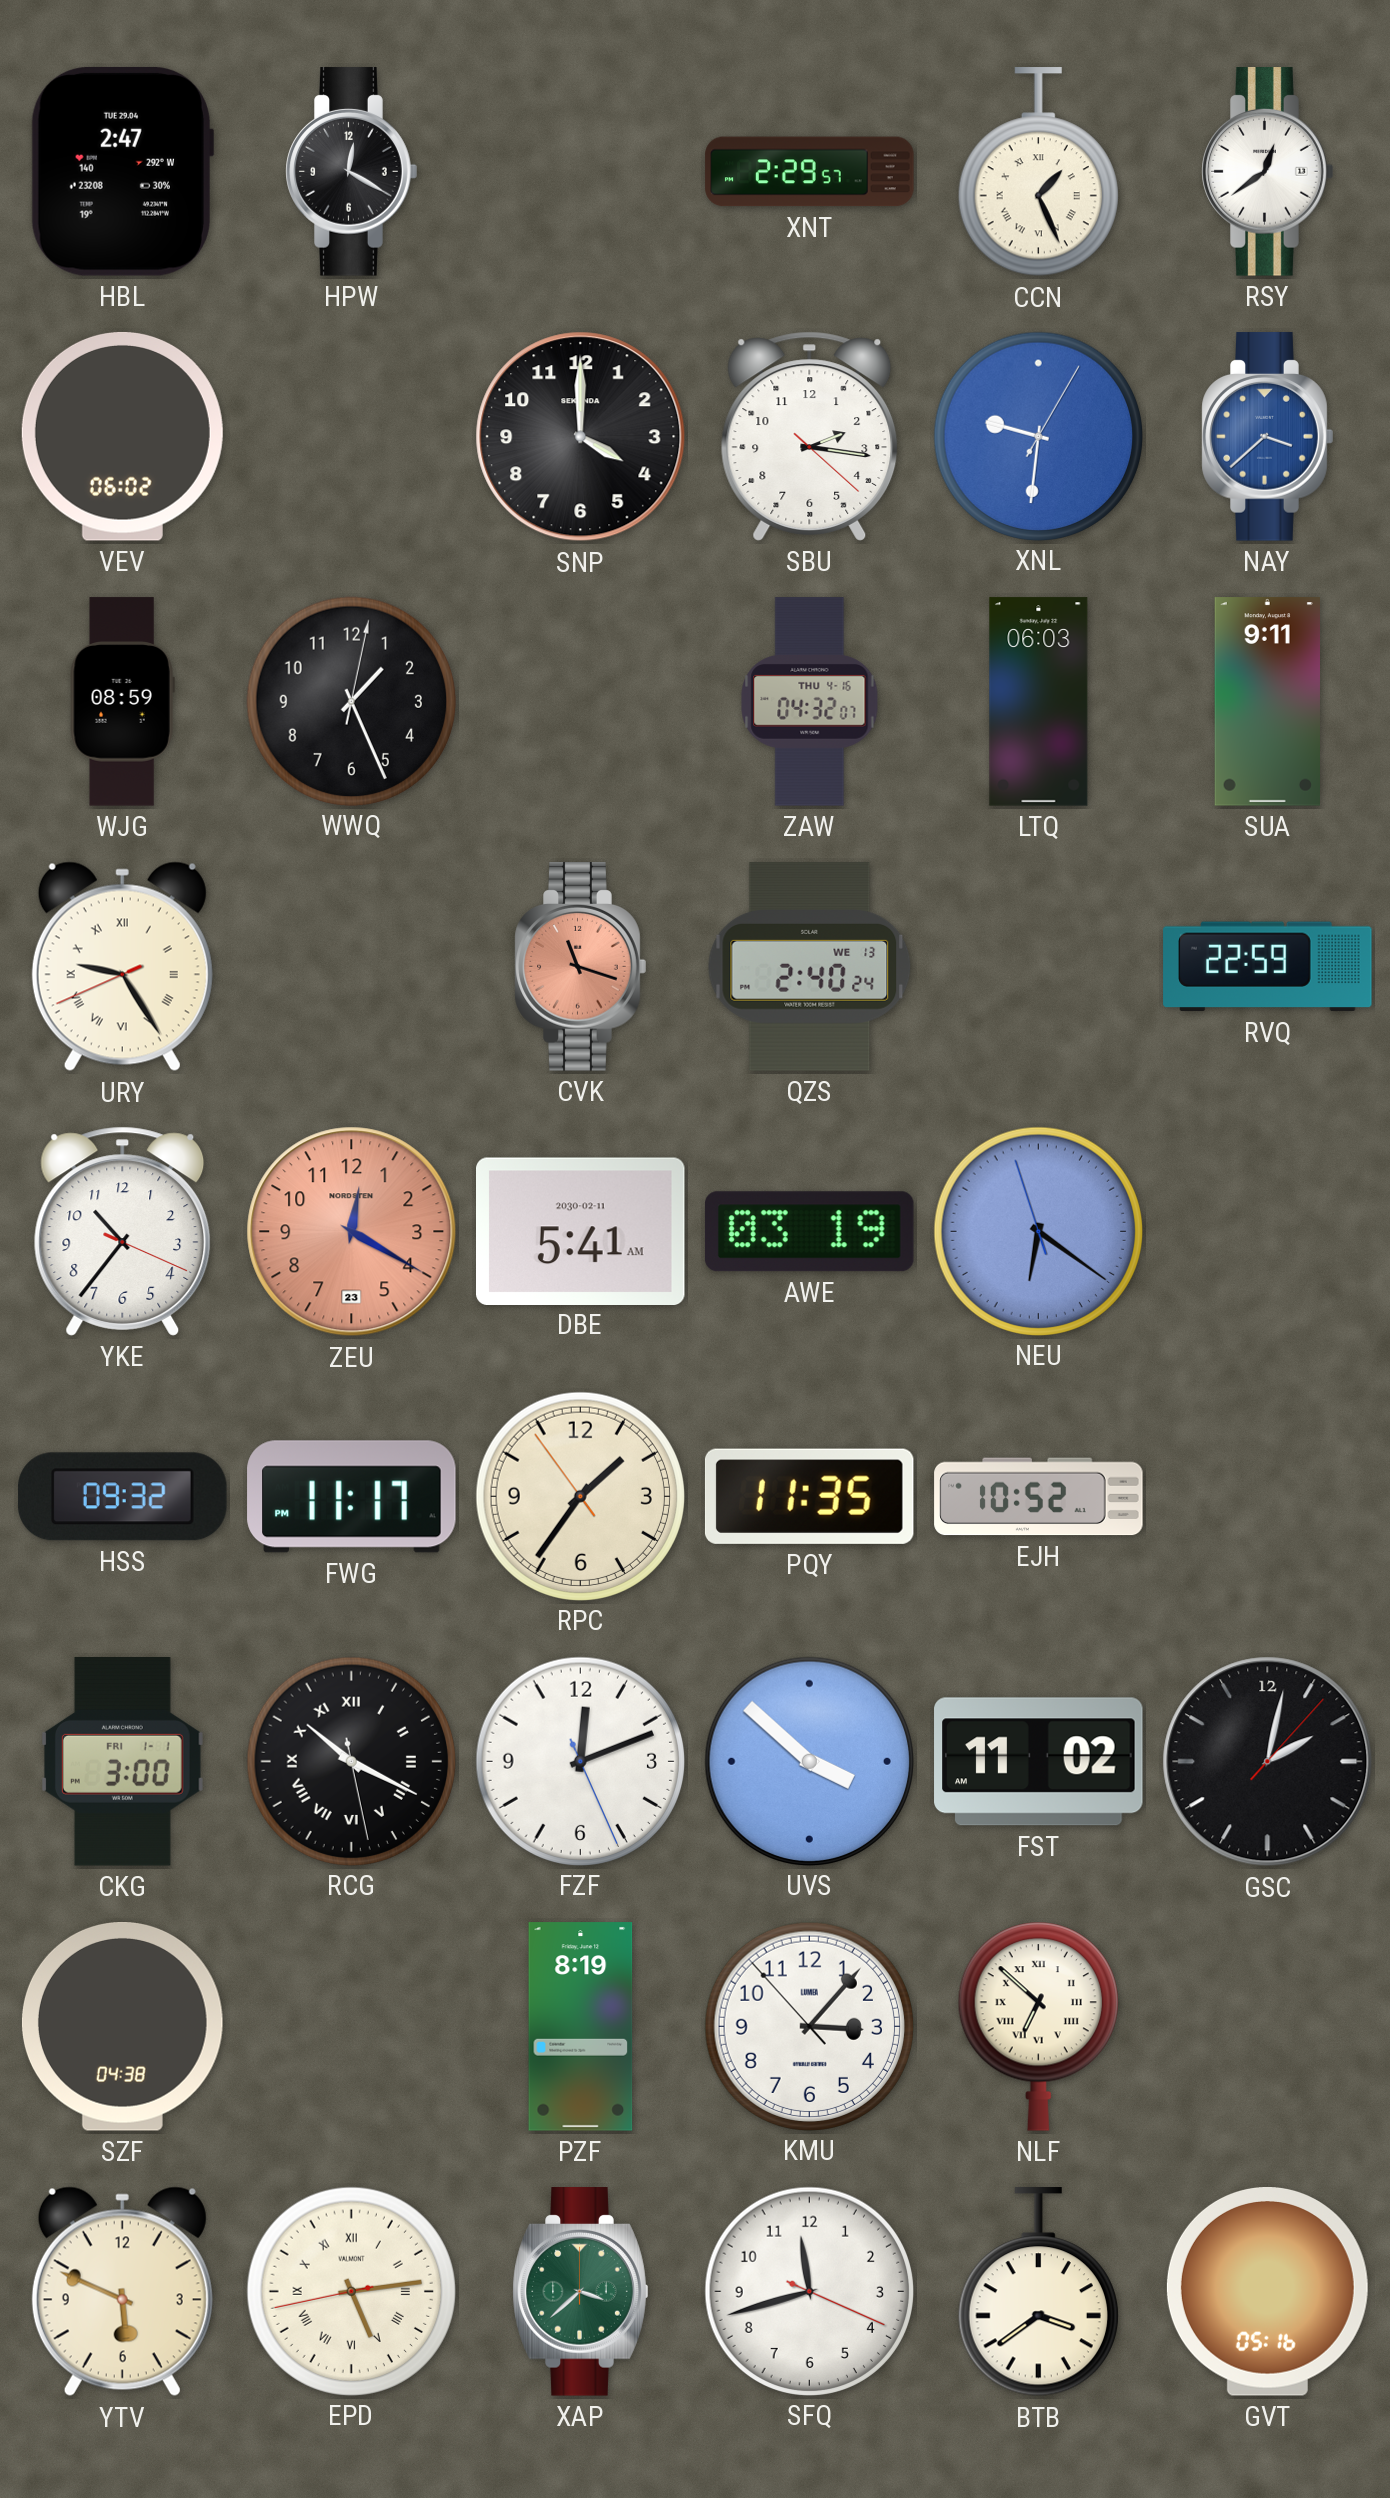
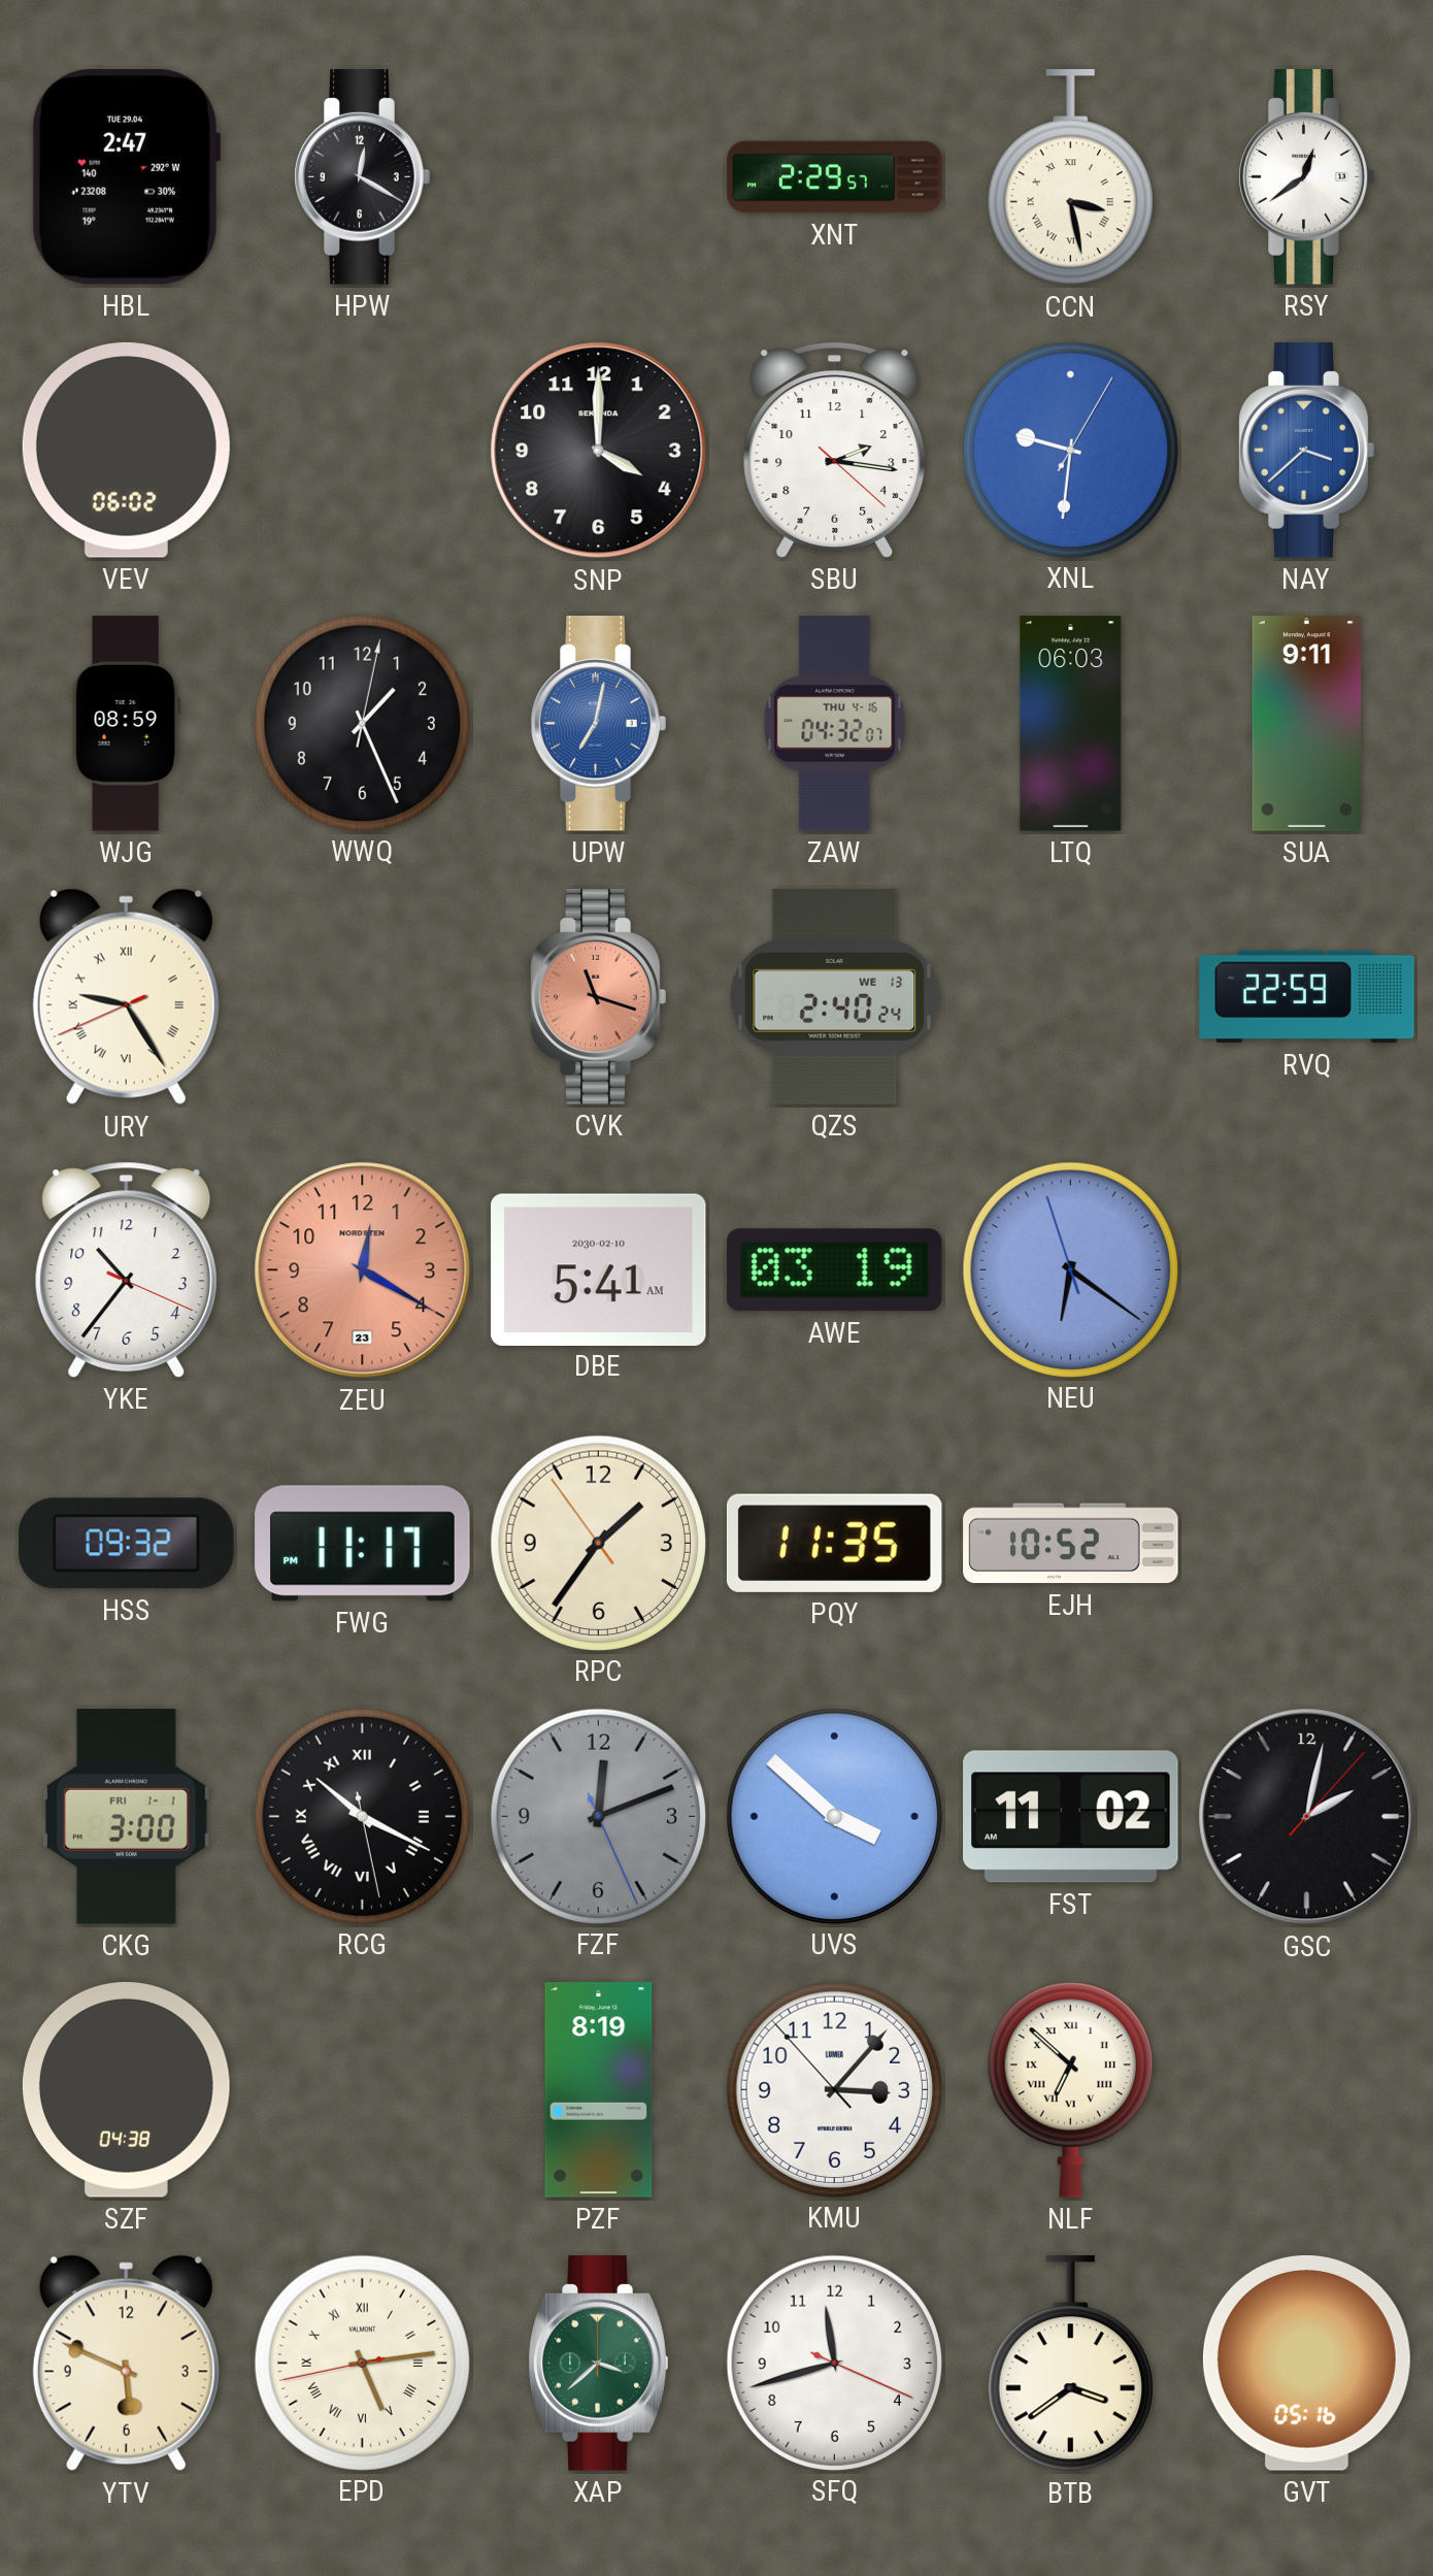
CCN: 1:26 -> 3:28
UPW: none -> 7:02
DBE date: 2030-02-11 -> 2030-02-10
FZF dial: white -> grey
